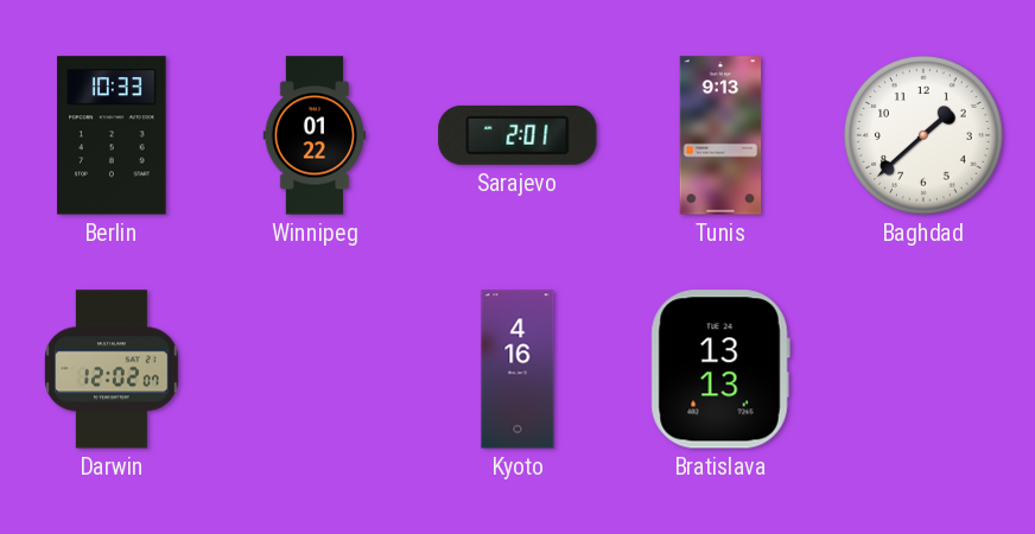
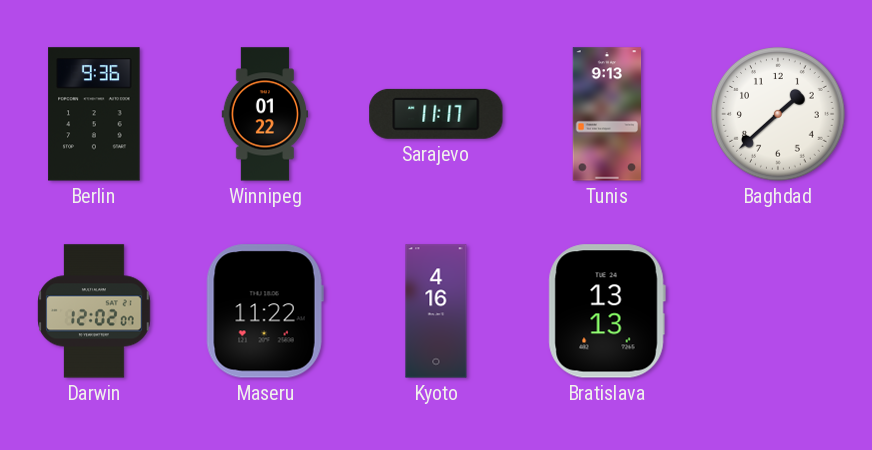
Berlin: 10:33 -> 9:36
Sarajevo: 2:01 -> 11:17
Maseru: none -> 11:22
